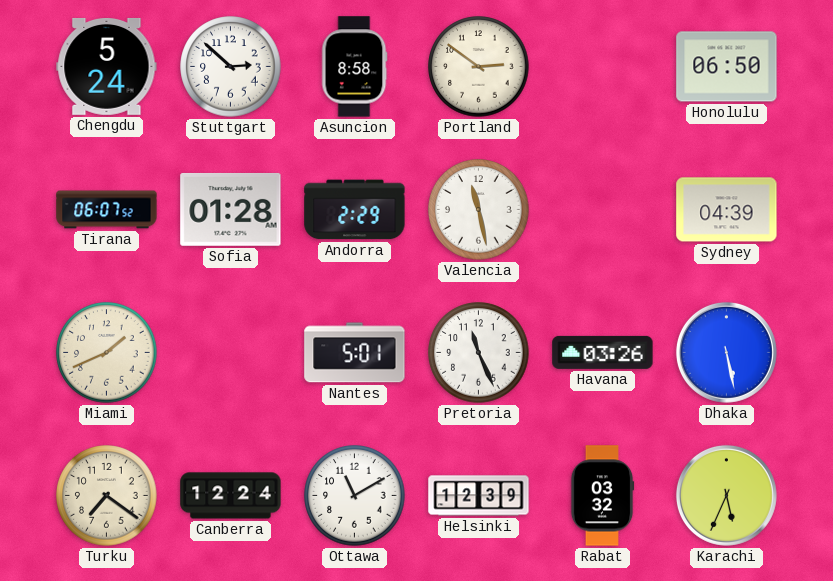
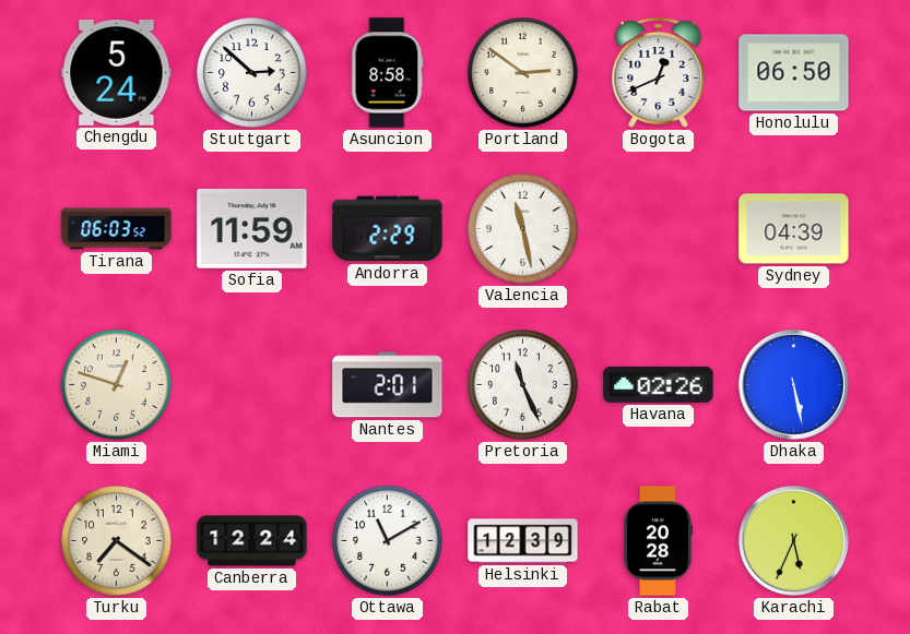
Bogota: none -> 12:41
Tirana: 06:07 -> 06:03
Sofia: 01:28 -> 11:59
Miami: 1:41 -> 12:48
Nantes: 5:01 -> 2:01
Havana: 03:26 -> 02:26
Rabat: 03:32 -> 20:28
